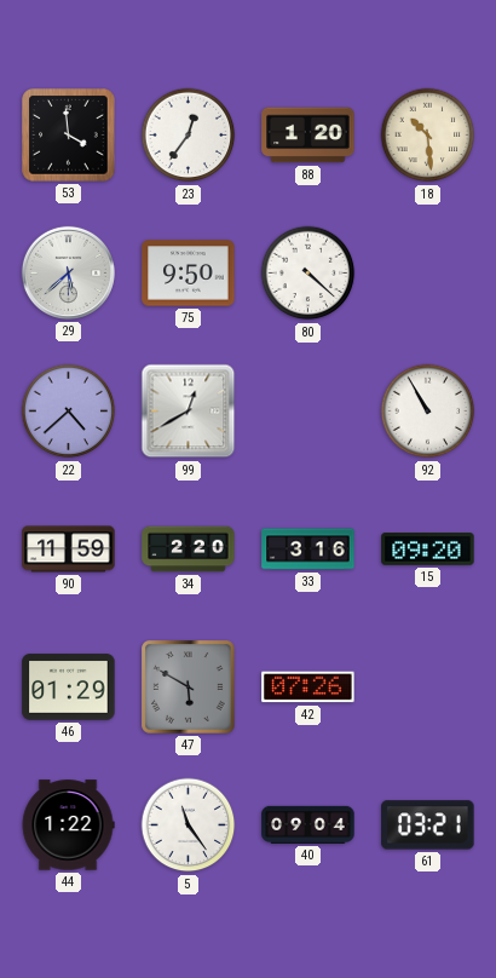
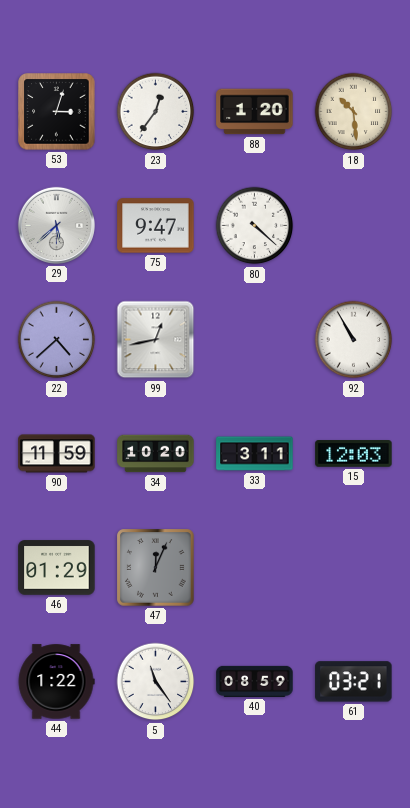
53: 3:59 -> 3:03
75: 9:50 -> 9:47
99: 12:40 -> 12:43
34: 2:20 -> 10:20
33: 3:16 -> 3:11
15: 09:20 -> 12:03
47: 5:50 -> 12:04
42: 07:26 -> none
40: 09:04 -> 08:59
